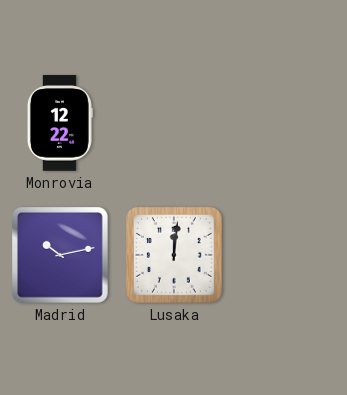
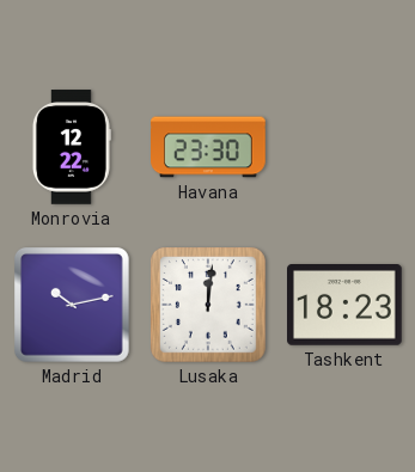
Havana: none -> 23:30
Tashkent: none -> 18:23
